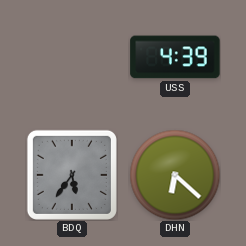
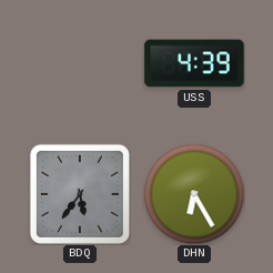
DHN: 6:22 -> 6:25
